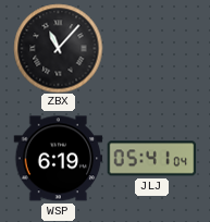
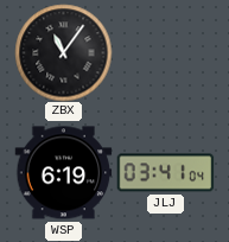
ZBX: 11:07 -> 11:06
JLJ: 05:41 -> 03:41
